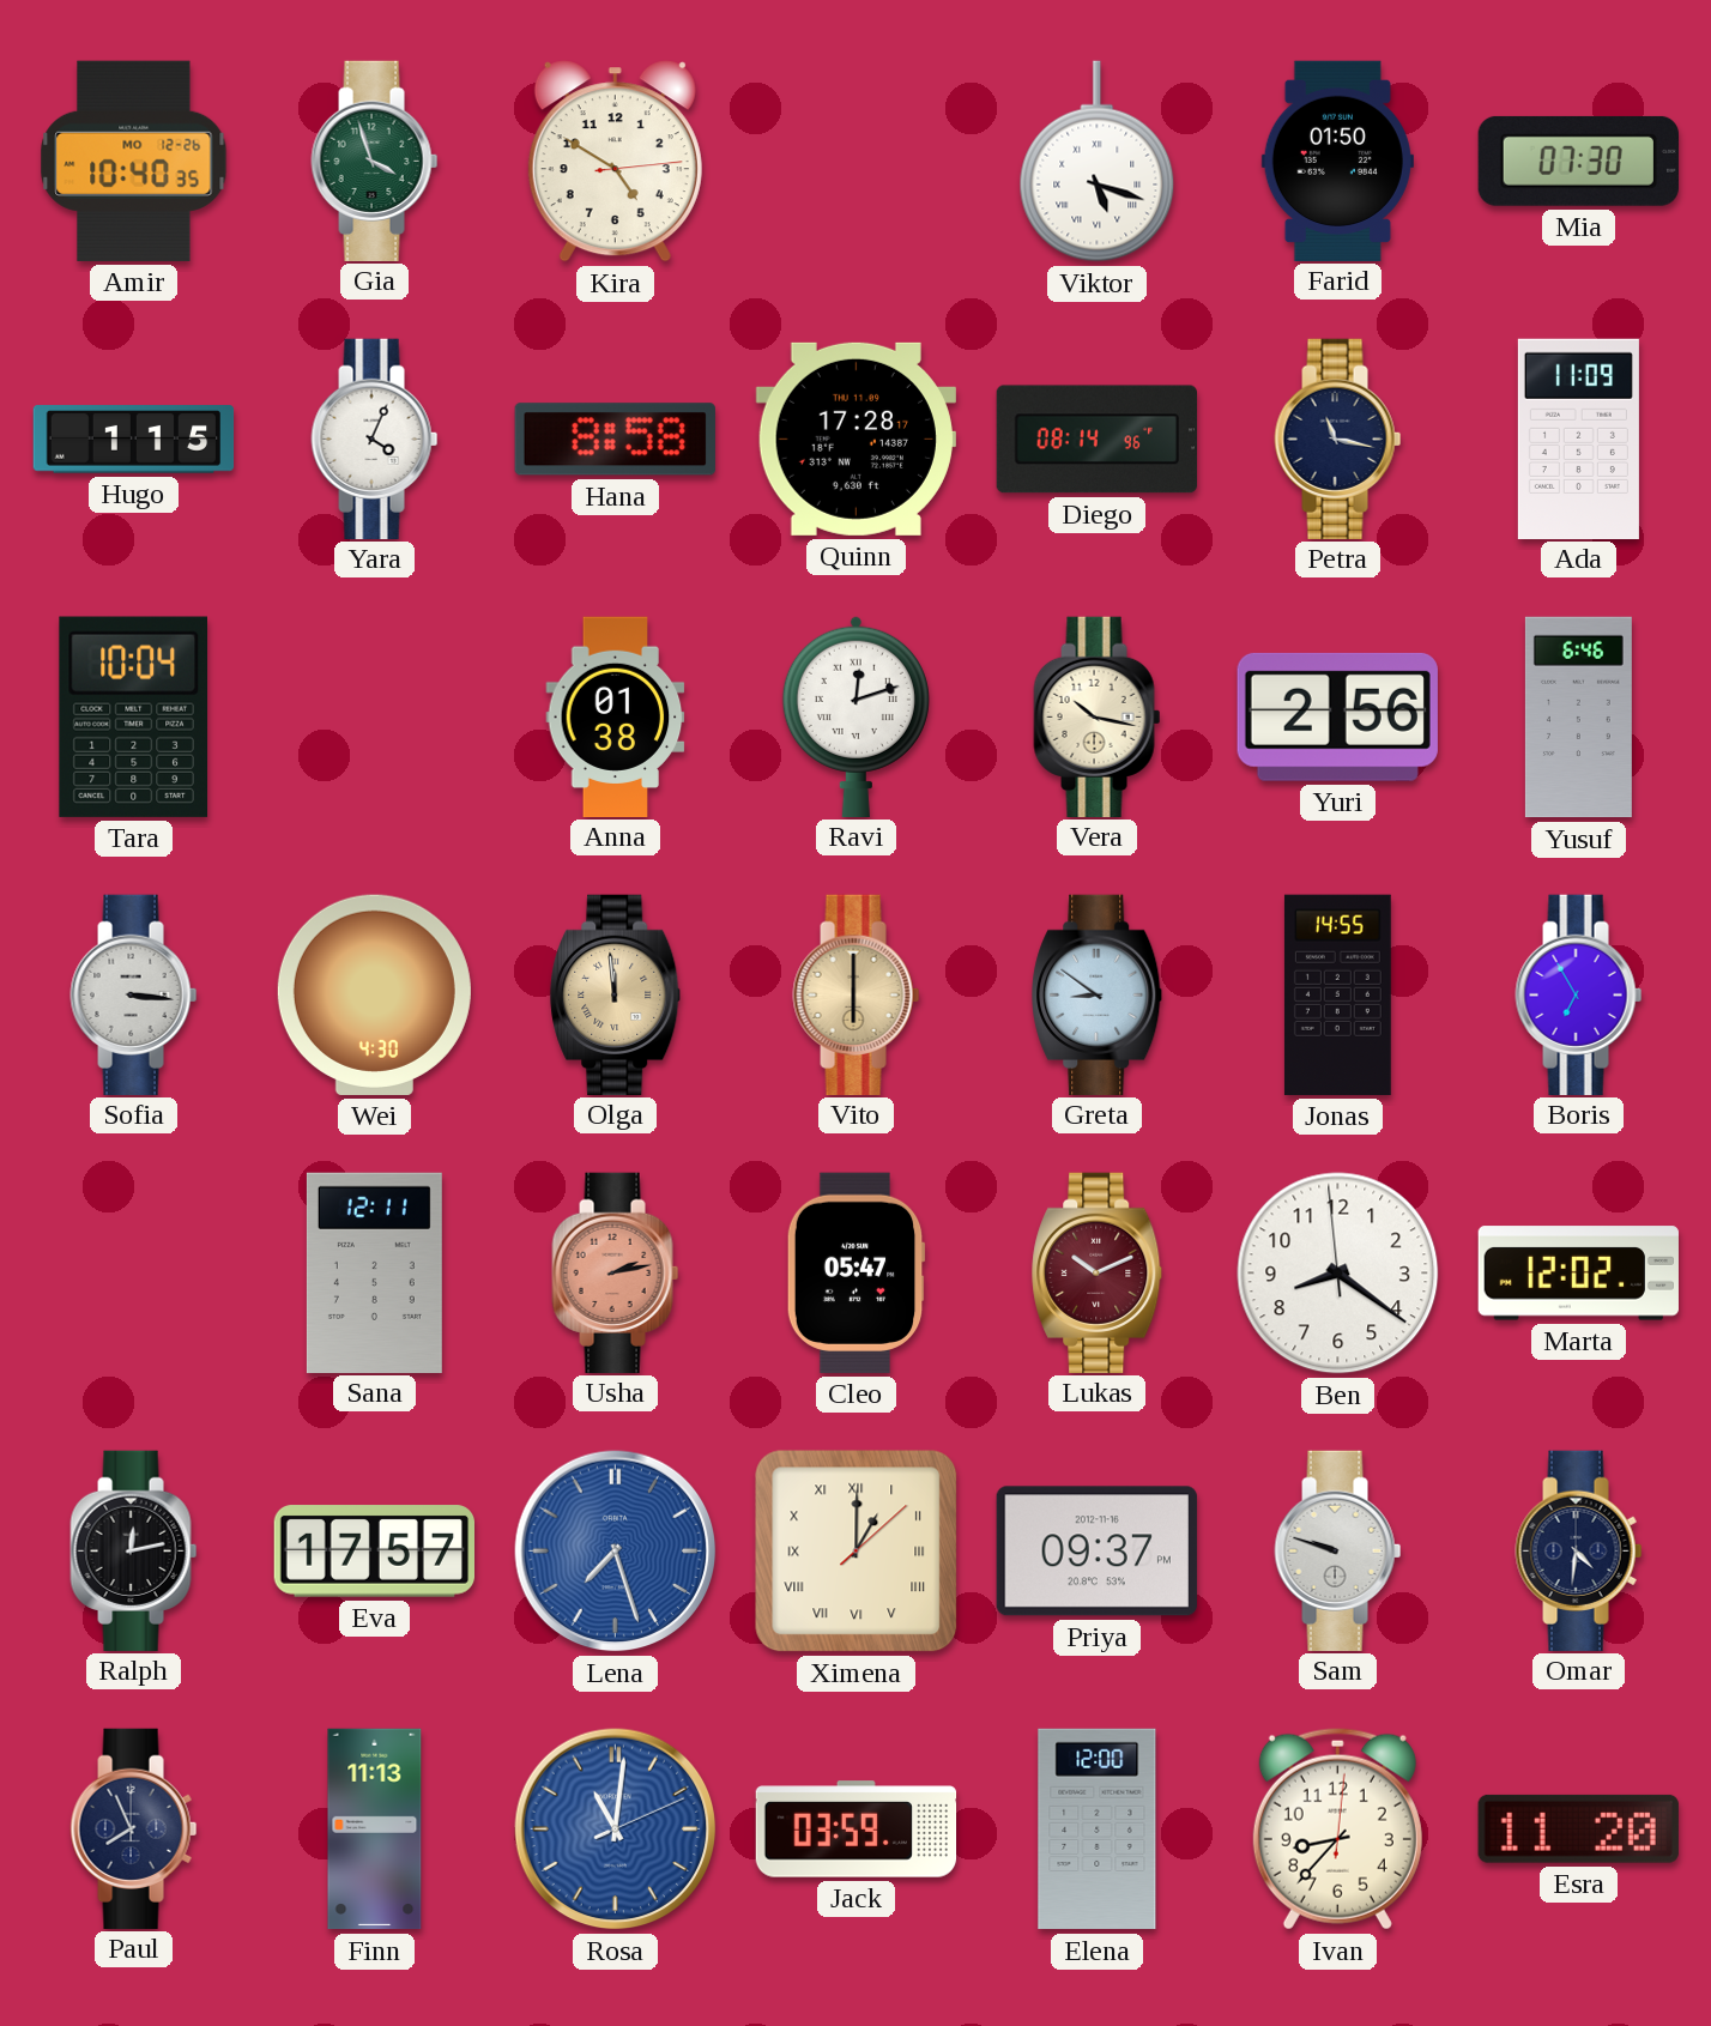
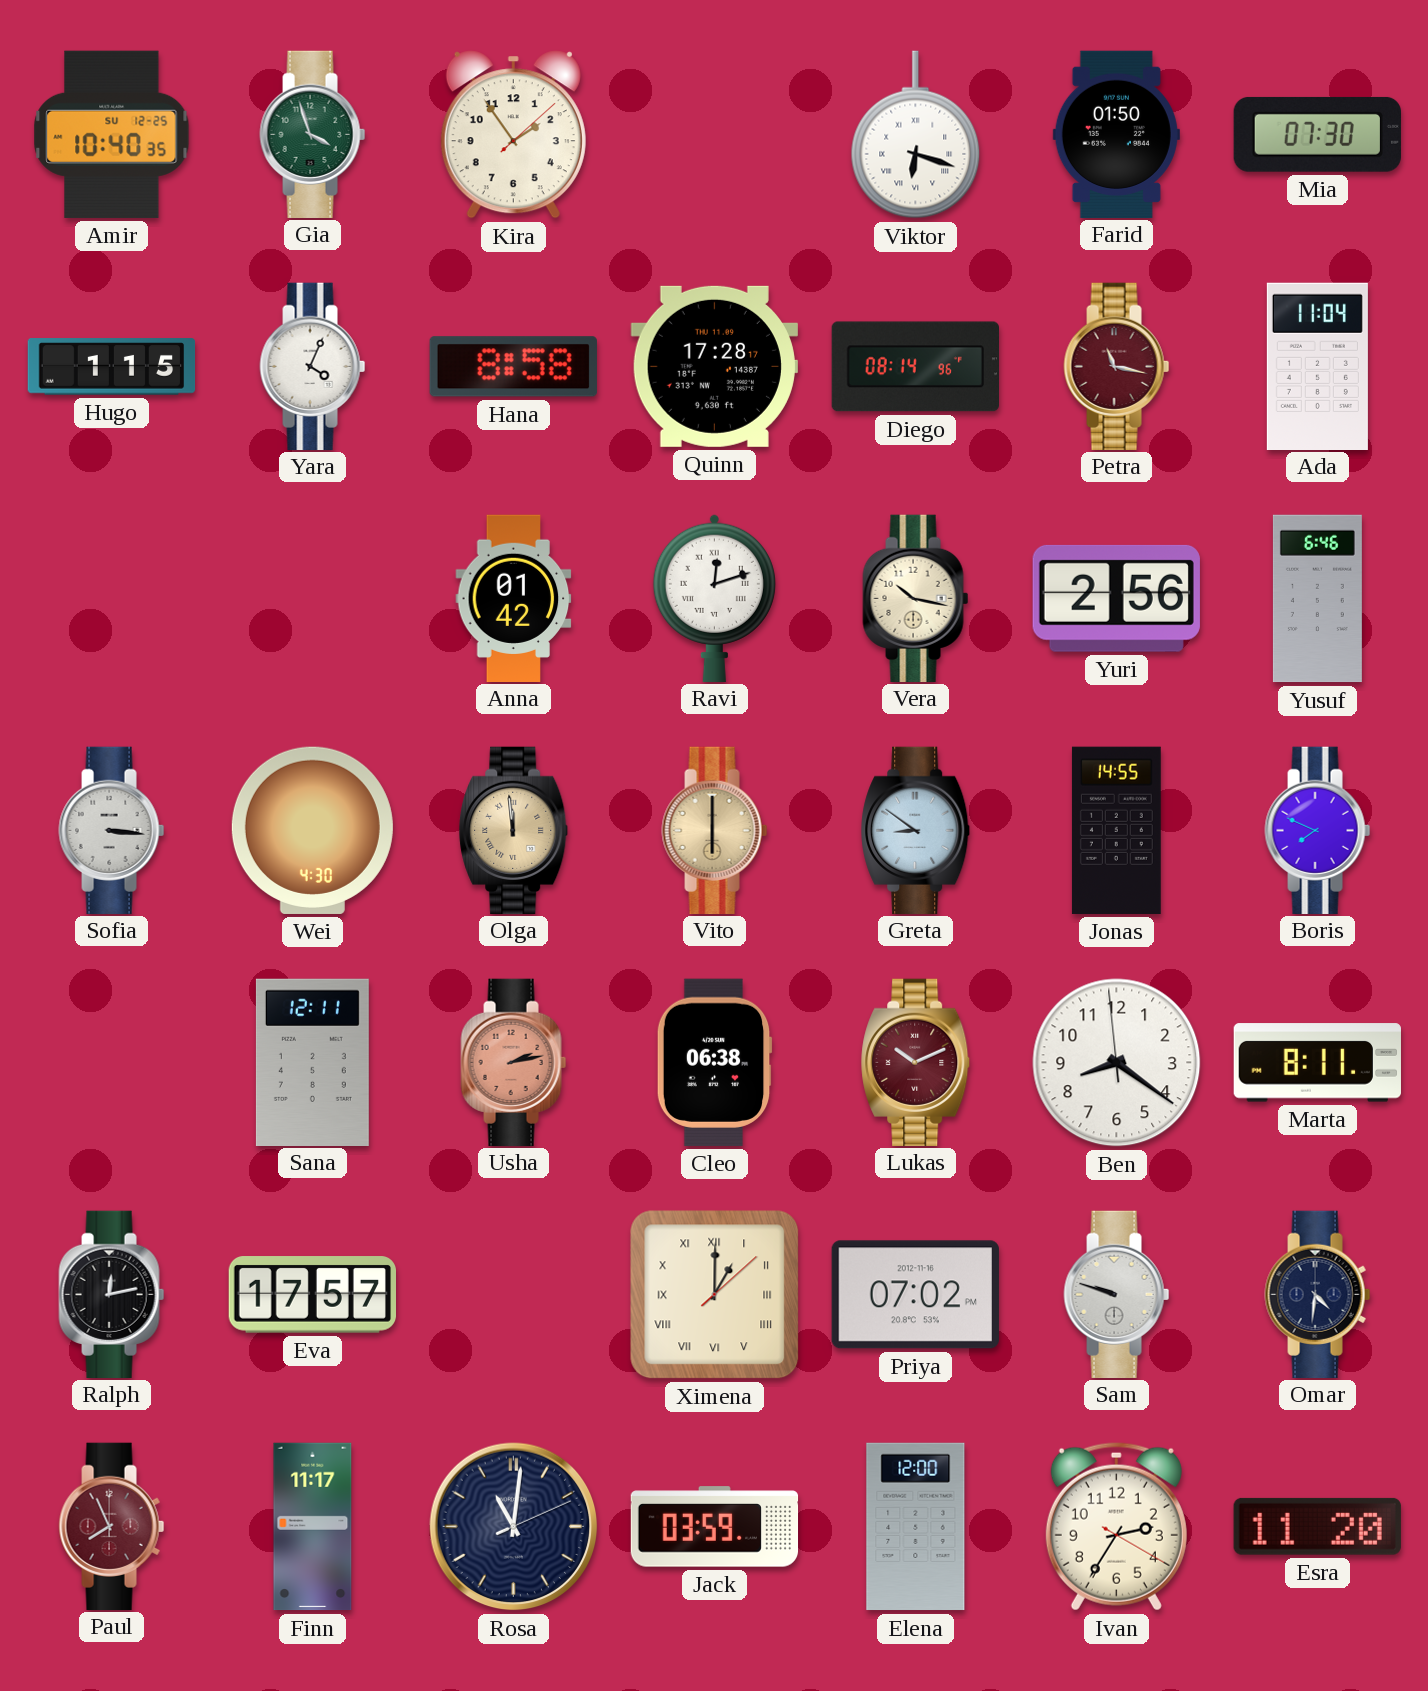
Amir date: MO 12-26 -> SU 12-25
Kira: 4:50 -> 1:54
Viktor: 5:18 -> 6:18
Petra dial: navy -> burgundy
Ada: 11:09 -> 11:04
Tara: 10:04 -> none
Anna: 01:38 -> 01:42
Boris: 6:55 -> 7:49
Cleo: 05:47 -> 06:38
Marta: 12:02 -> 8:11
Lena: 7:27 -> none
Priya: 09:37 -> 07:02
Paul dial: navy -> burgundy
Finn: 11:13 -> 11:17
Rosa dial: blue -> navy
Ivan: 8:37 -> 2:35
